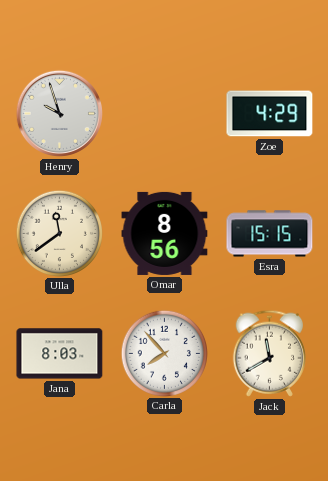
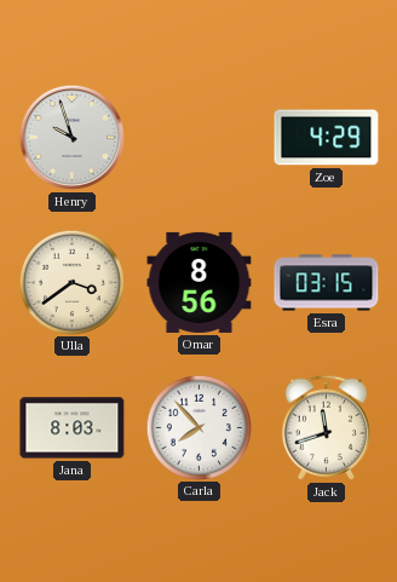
Ulla: 11:39 -> 3:39
Esra: 15:15 -> 03:15
Jack: 11:40 -> 11:42
